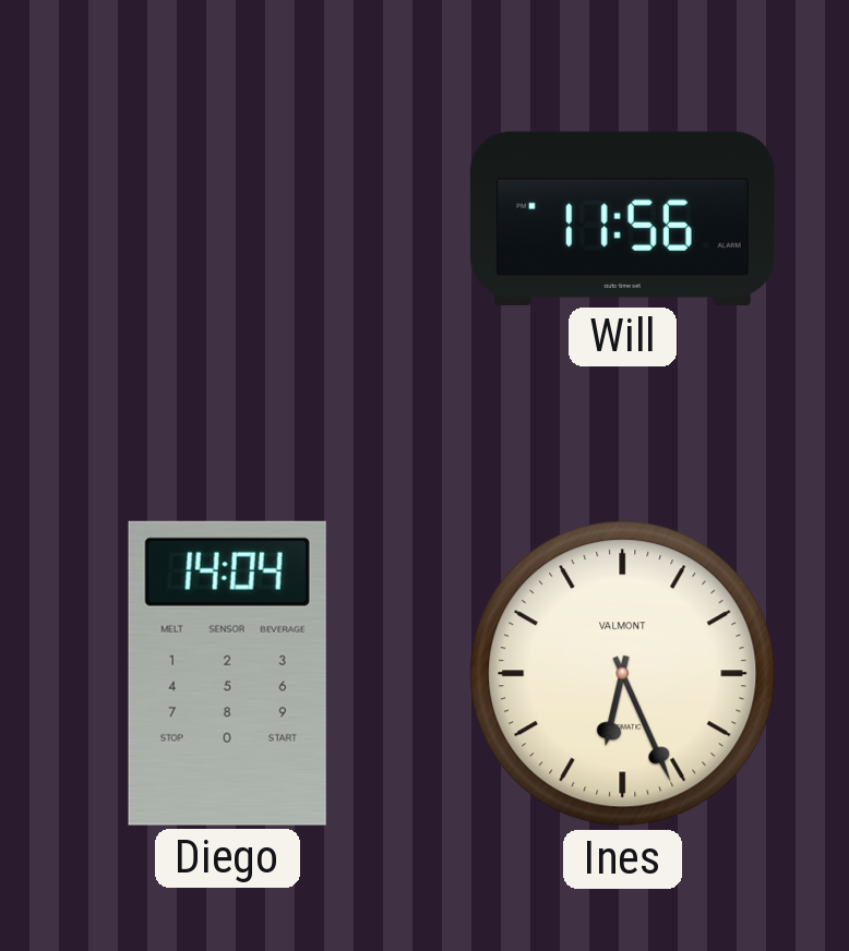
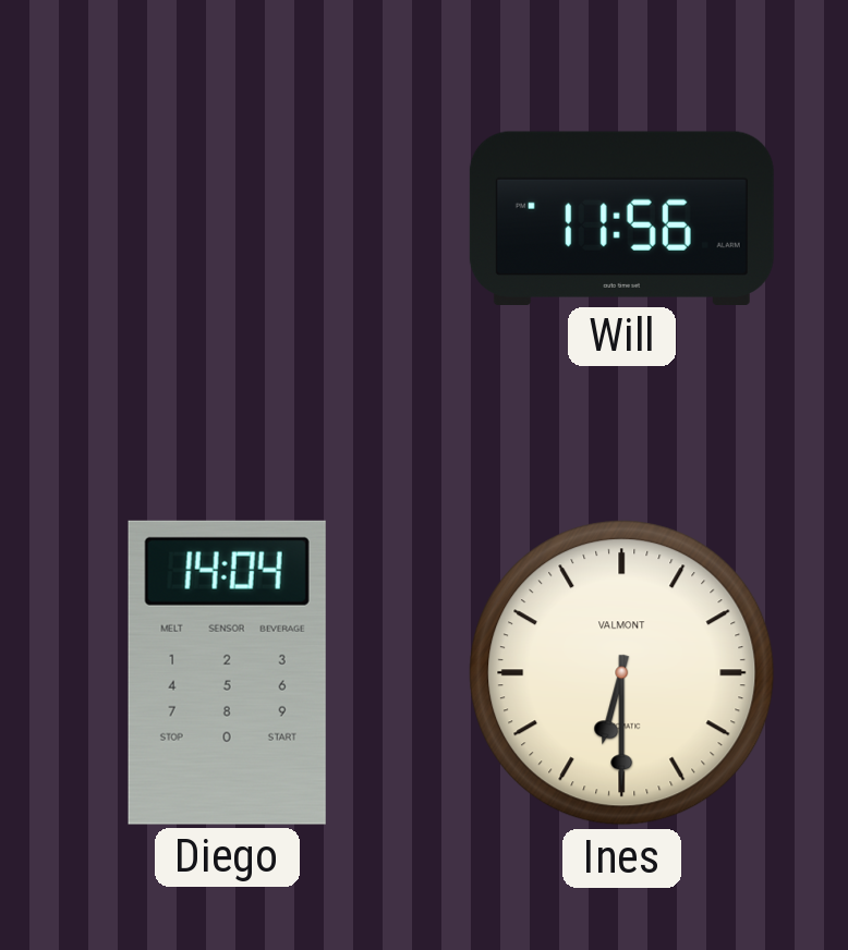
Ines: 6:26 -> 6:30
